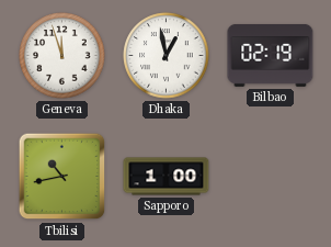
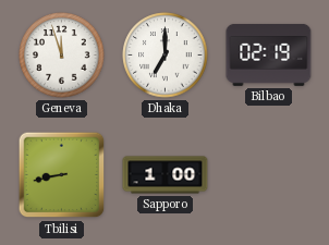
Dhaka: 12:58 -> 7:00
Tbilisi: 10:43 -> 8:43
